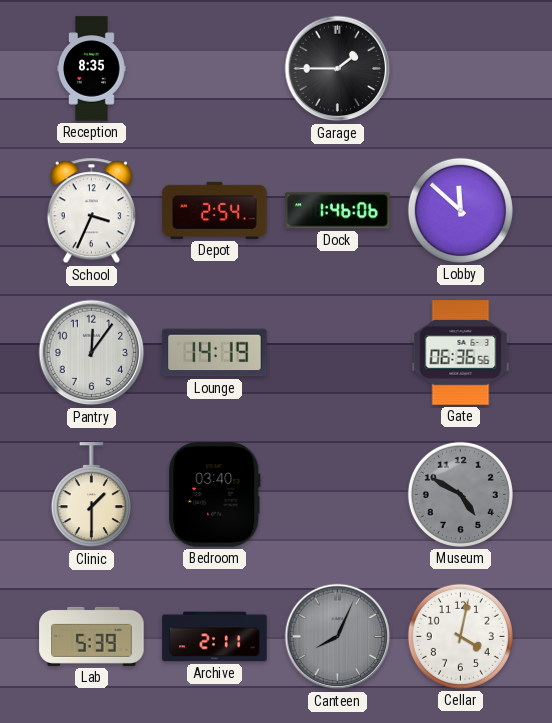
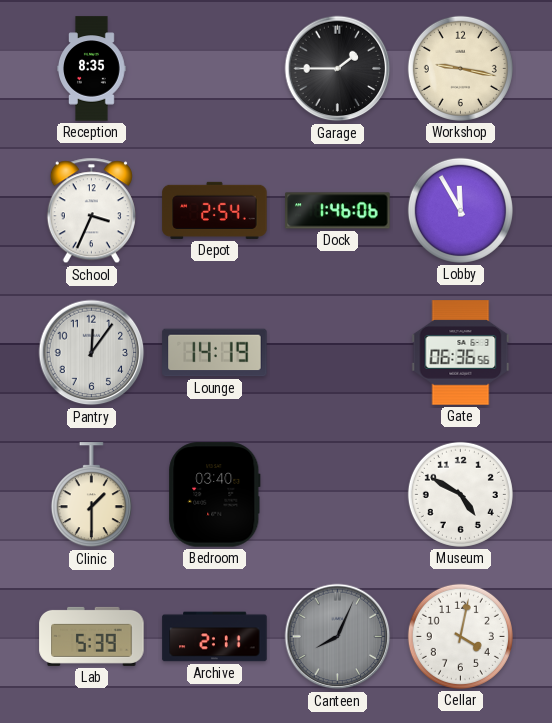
Workshop: none -> 9:17
Lobby: 11:52 -> 11:55
Museum dial: grey -> white
